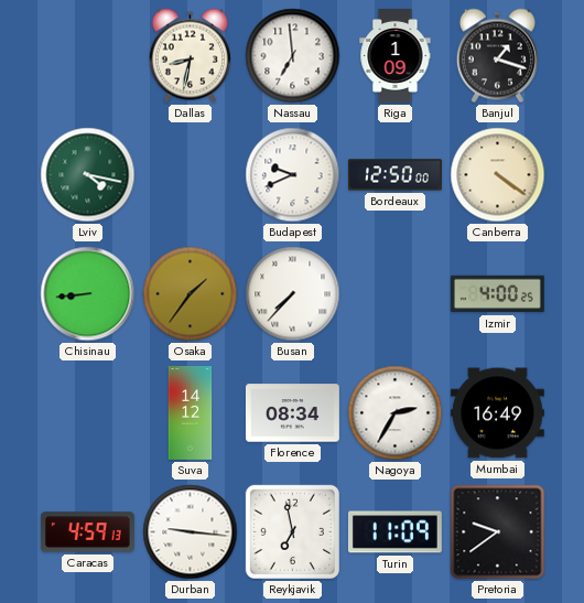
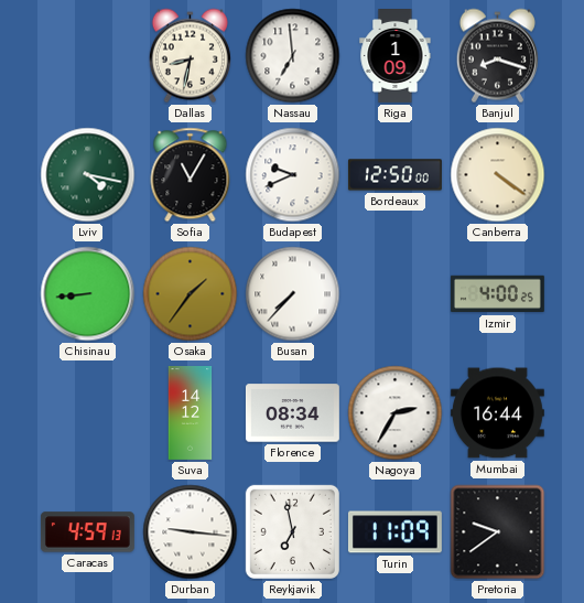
Banjul: 1:18 -> 8:18
Sofia: none -> 11:05
Mumbai: 16:49 -> 16:44
